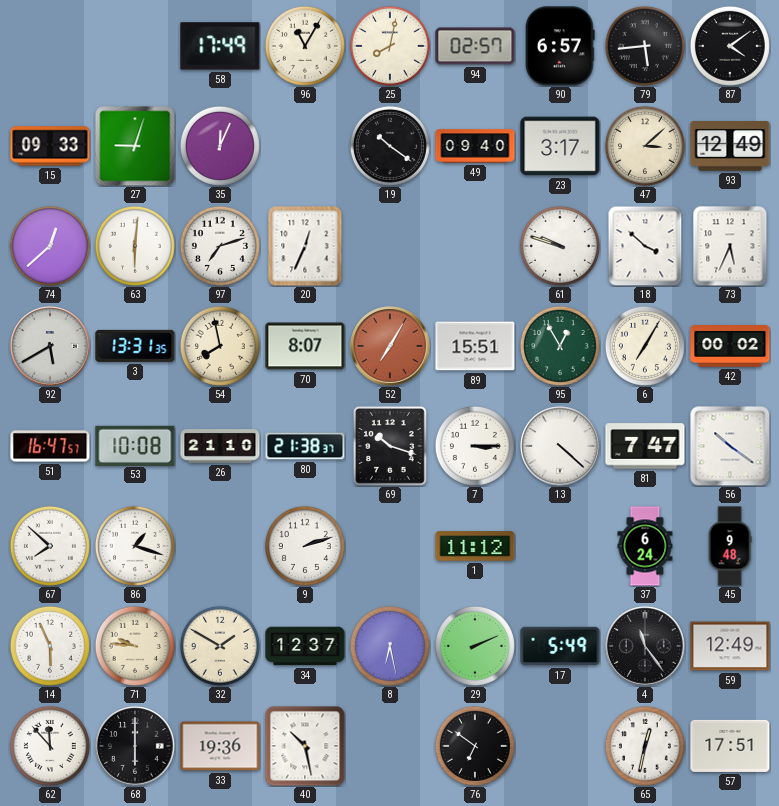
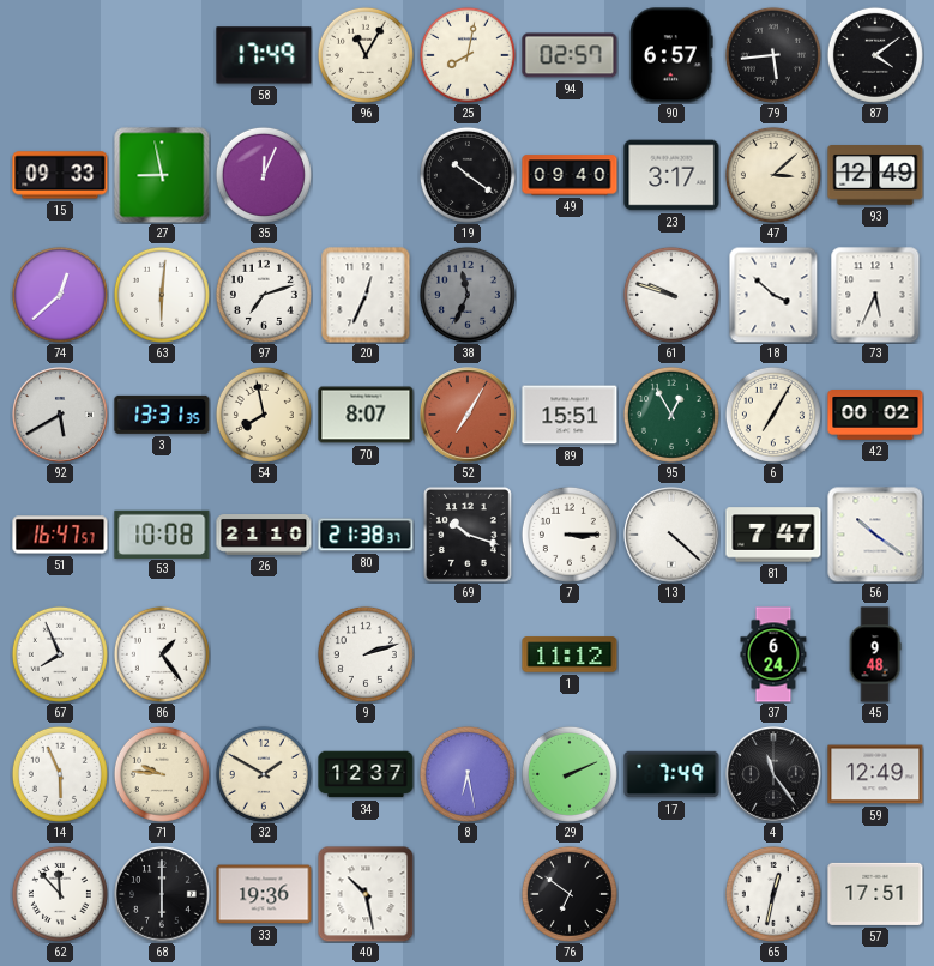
27: 9:03 -> 8:58
38: none -> 11:34
67: 7:52 -> 7:56
86: 1:18 -> 1:24
17: 5:49 -> 7:49
